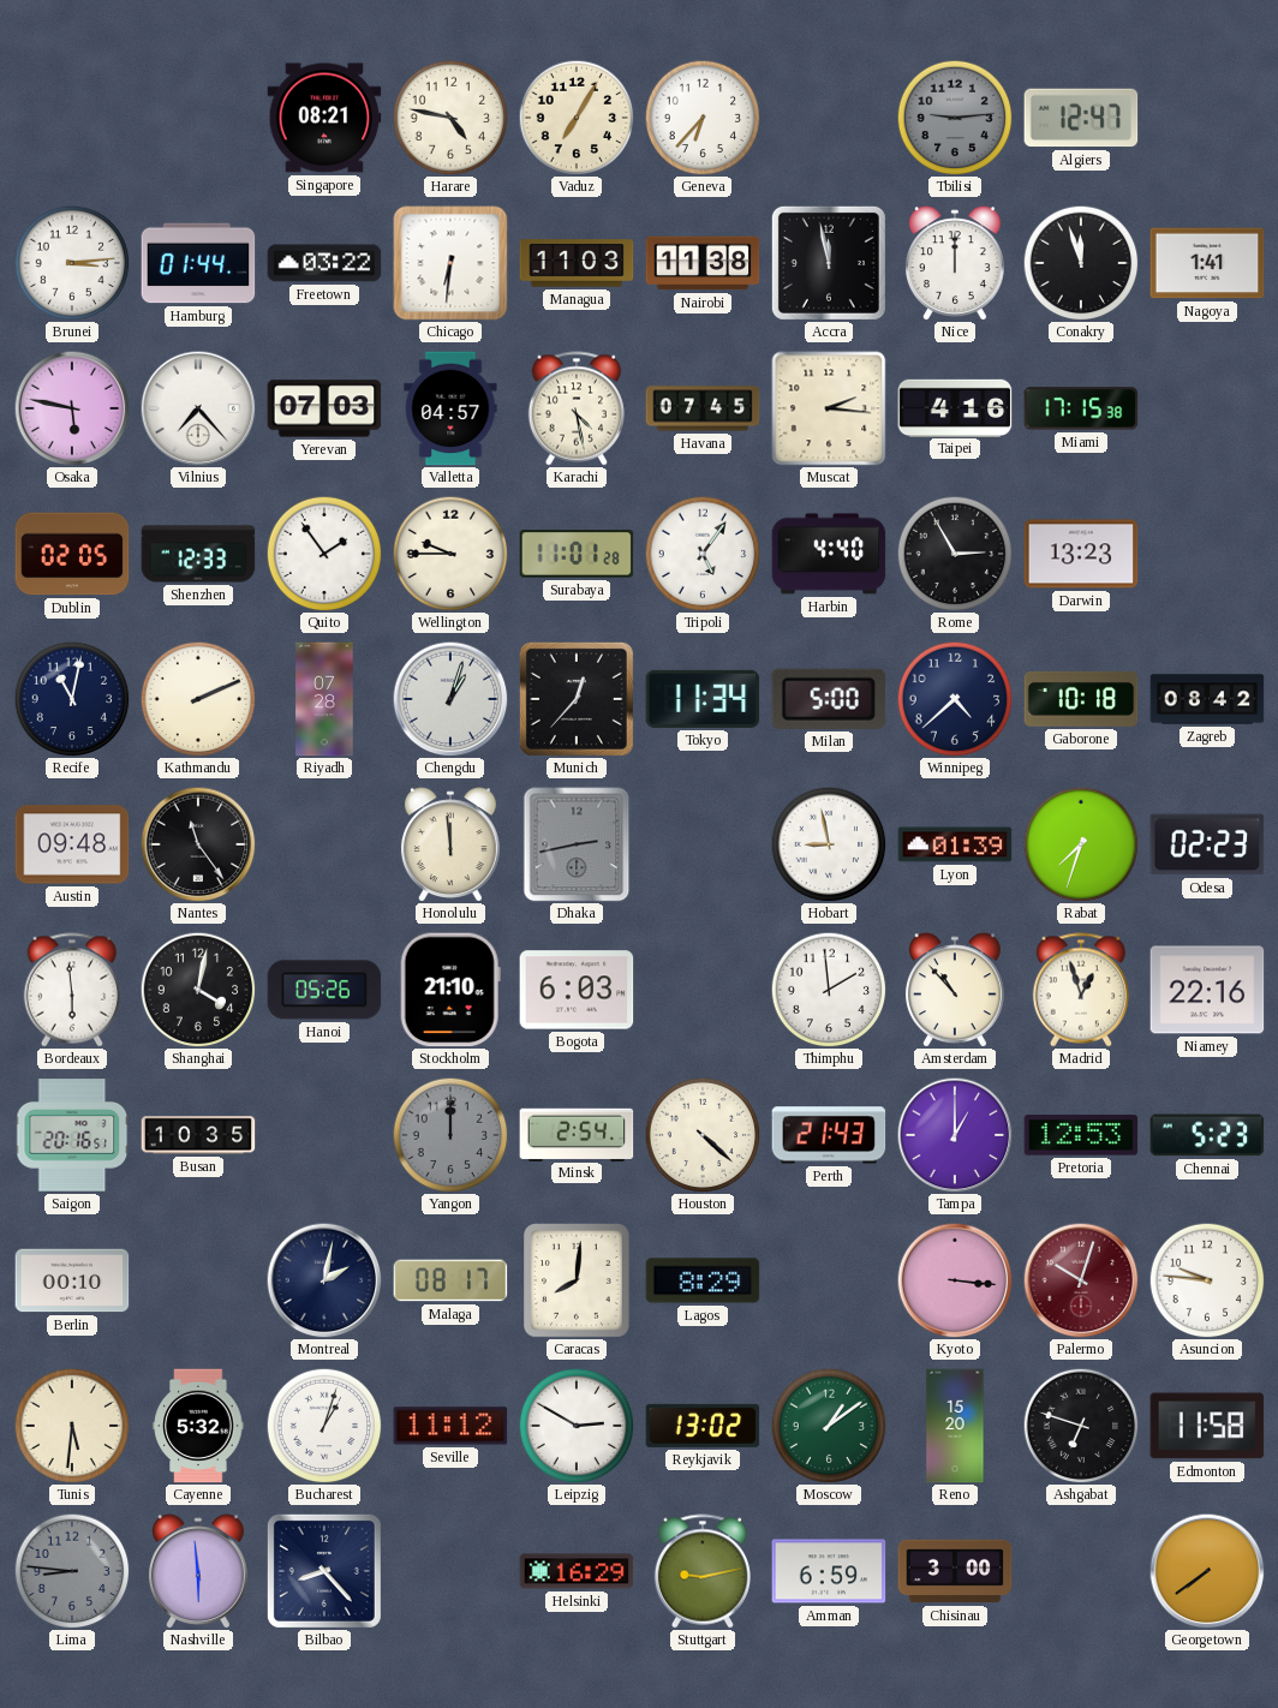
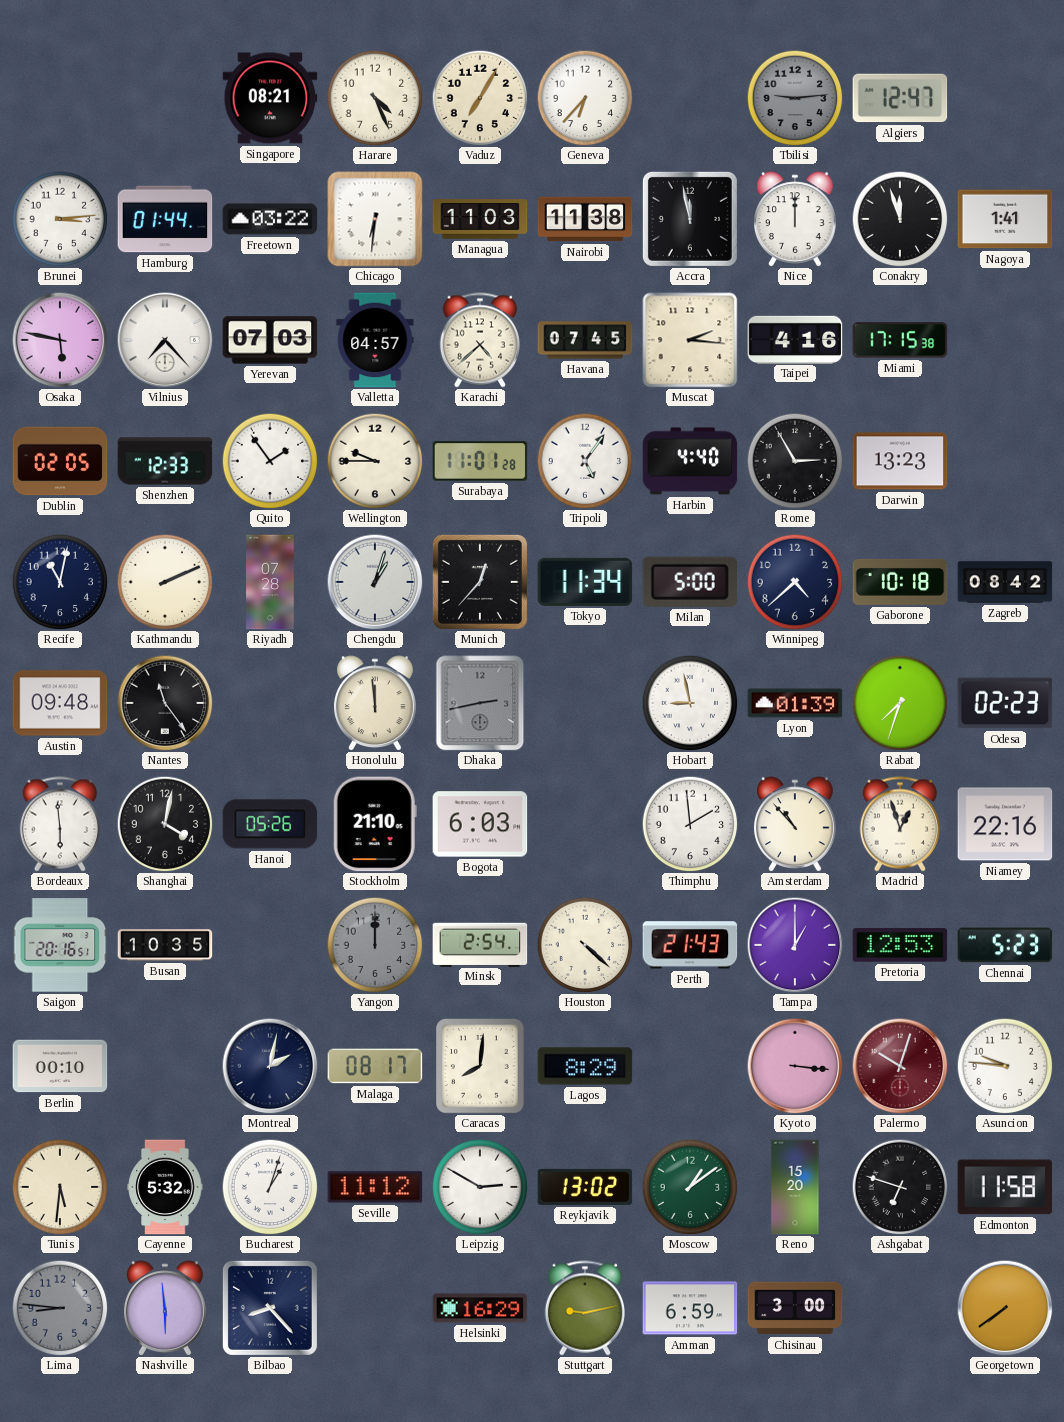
Harare: 4:47 -> 4:26
Karachi: 4:28 -> 4:38
